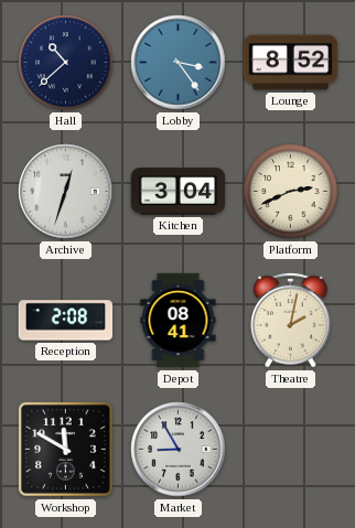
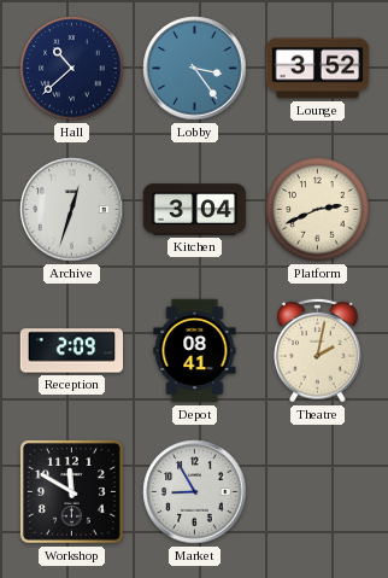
Lounge: 8:52 -> 3:52
Reception: 2:08 -> 2:09
